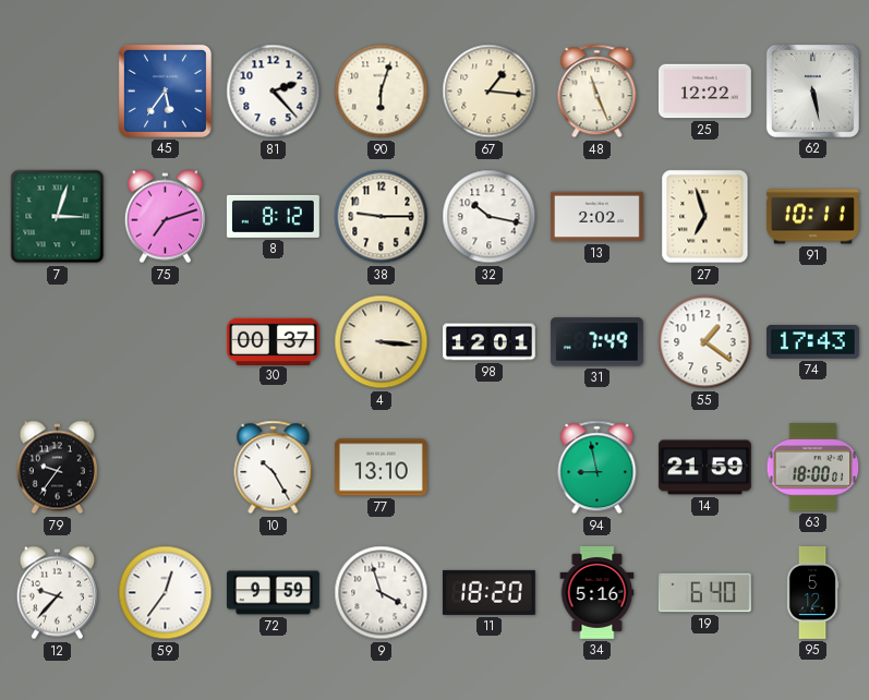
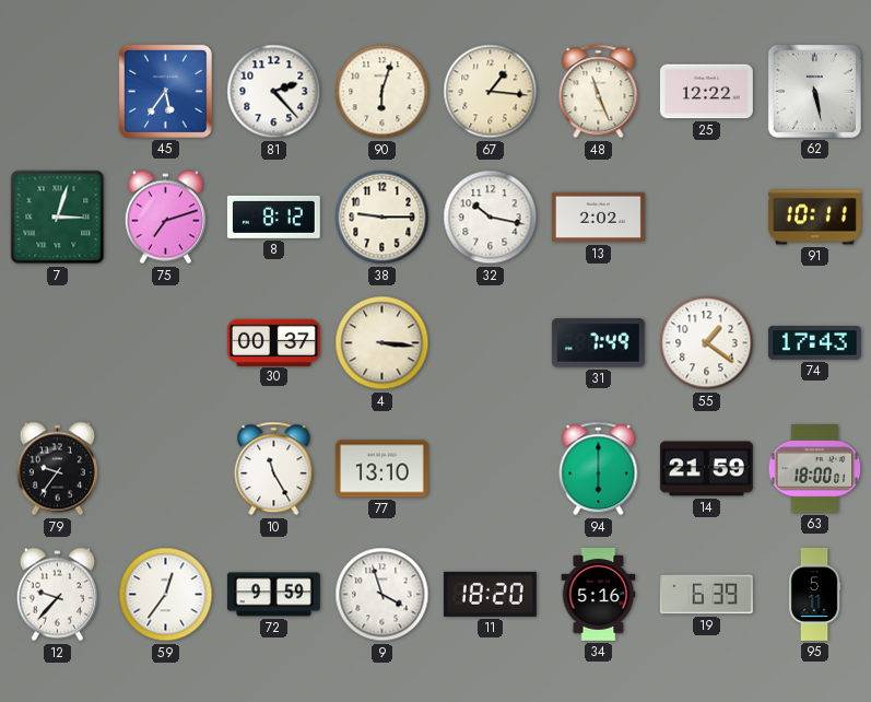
27: 6:57 -> none
98: 12:01 -> none
10: 10:25 -> 11:25
94: 8:58 -> 6:00
19: 6:40 -> 6:39
95: 5:12 -> 5:11
